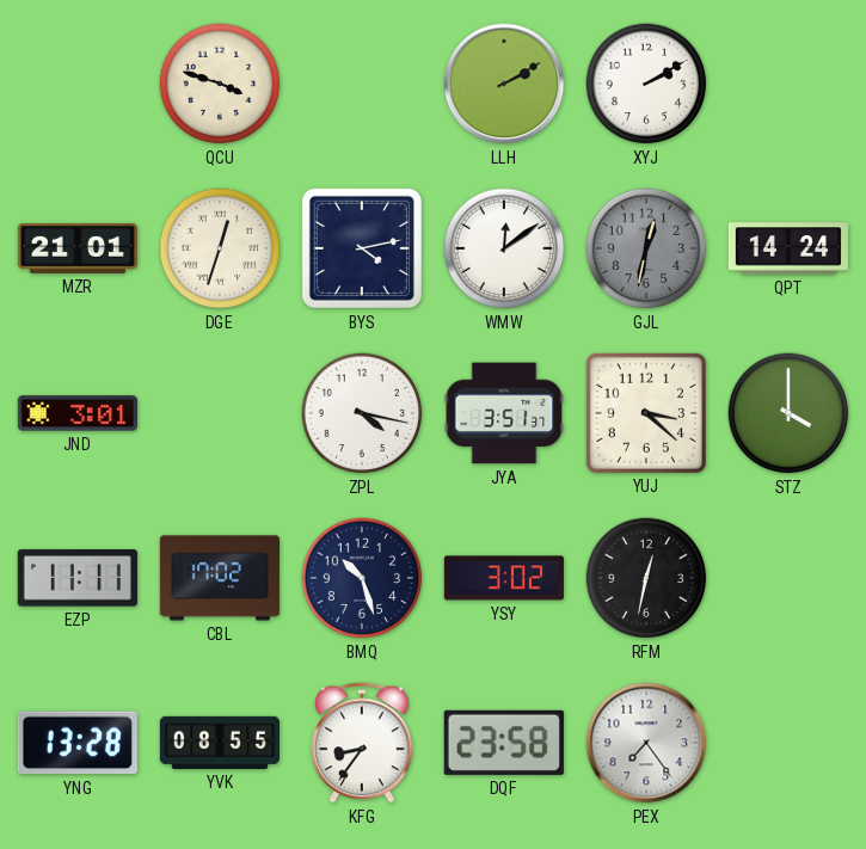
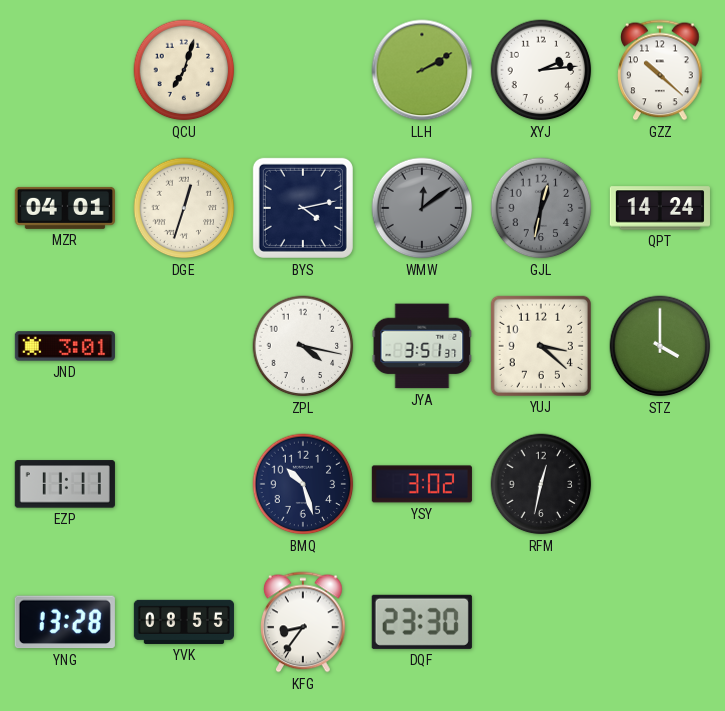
QCU: 3:48 -> 7:03
XYJ: 2:10 -> 2:14
GZZ: none -> 10:22
MZR: 21:01 -> 04:01
WMW dial: white -> grey
CBL: 17:02 -> none
DQF: 23:58 -> 23:30
PEX: 7:24 -> none
